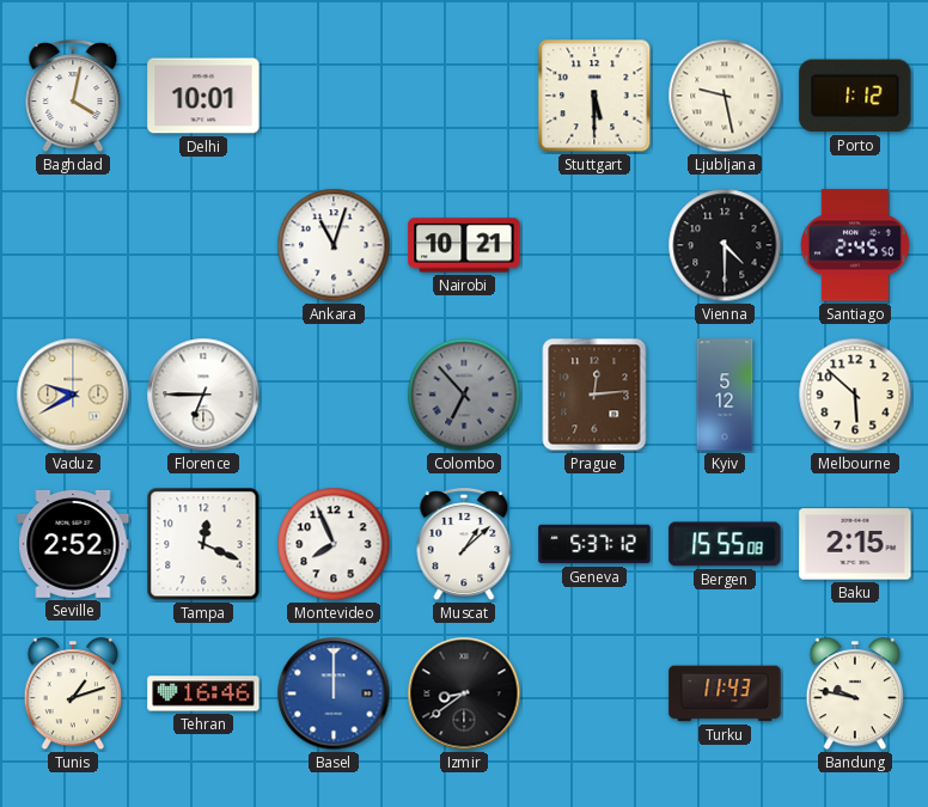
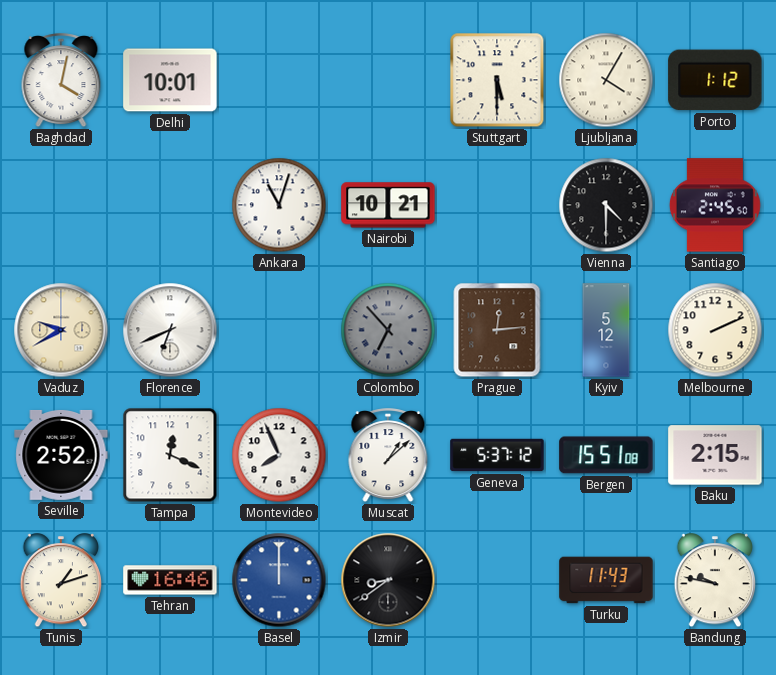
Ljubljana: 9:28 -> 4:05
Florence: 6:45 -> 6:41
Melbourne: 5:52 -> 2:11
Bergen: 15:55 -> 15:51
